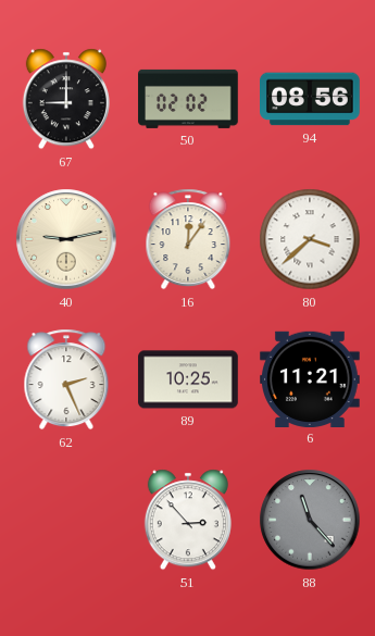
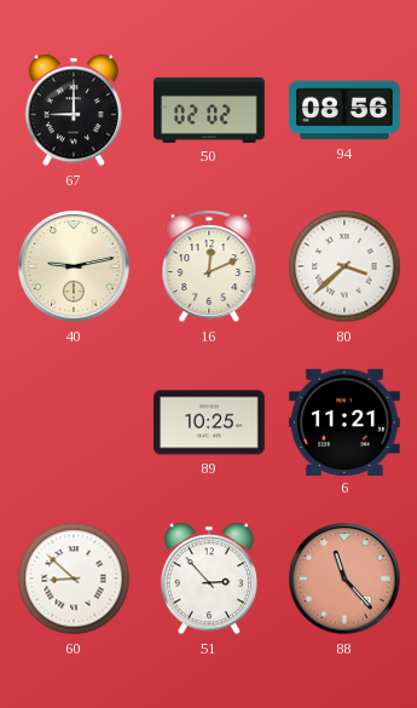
16: 12:06 -> 12:11
62: 2:26 -> none
60: none -> 8:52
88 dial: grey -> salmon
